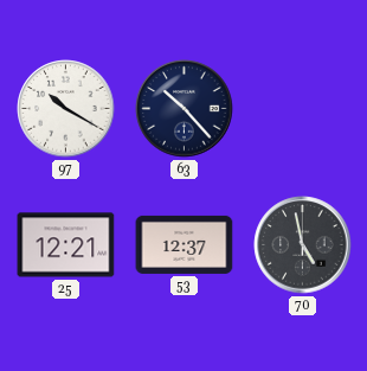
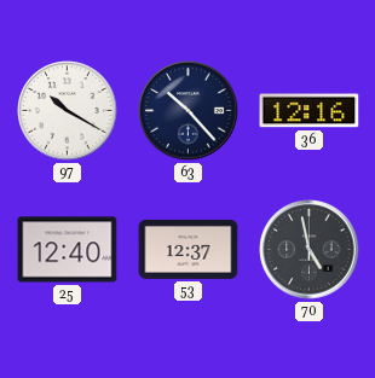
36: none -> 12:16
25: 12:21 -> 12:40
